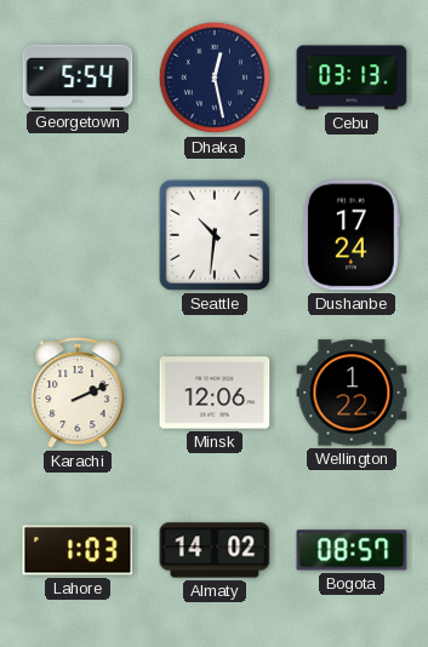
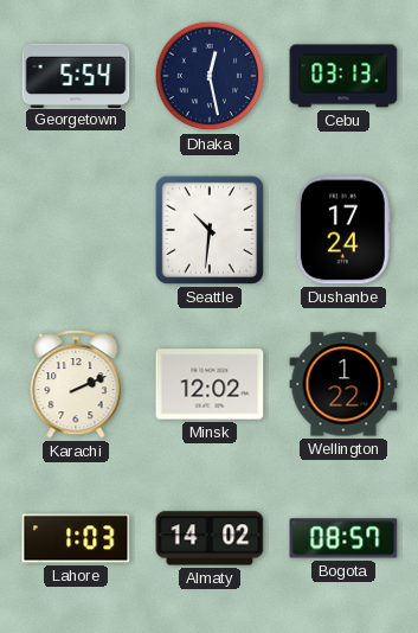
Minsk: 12:06 -> 12:02
